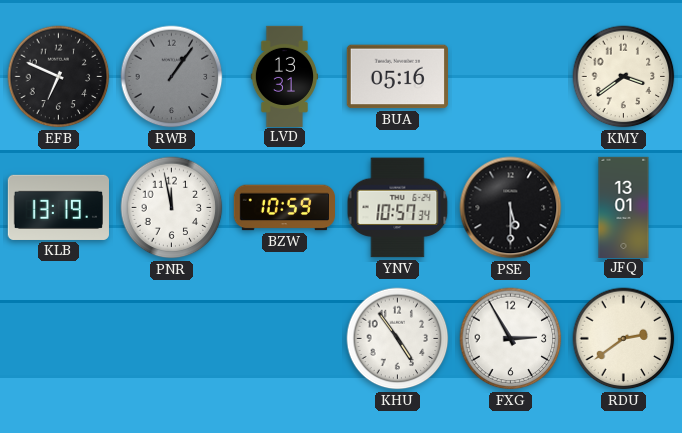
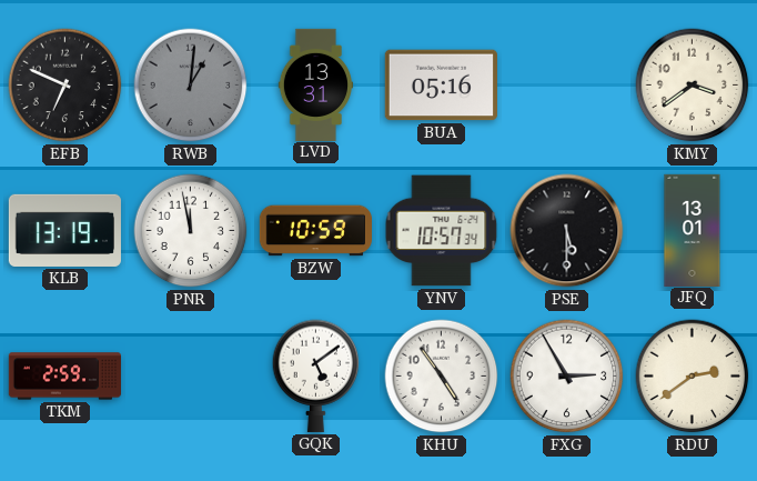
RWB: 1:06 -> 1:01
TKM: none -> 2:59
GQK: none -> 5:09
